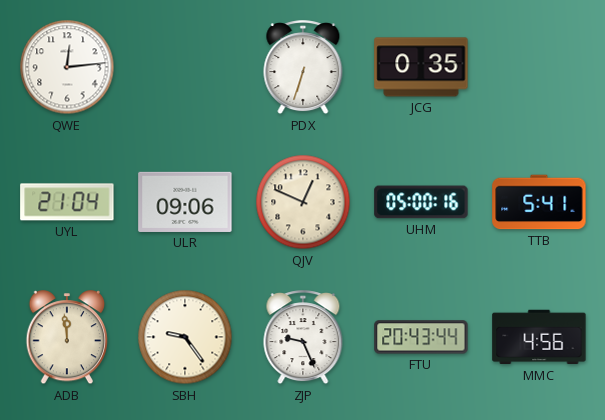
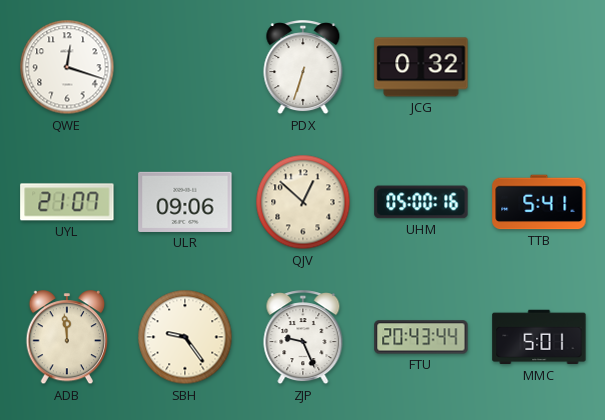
QWE: 12:14 -> 12:18
JCG: 0:35 -> 0:32
UYL: 21:04 -> 21:07
QJV: 12:49 -> 12:52
MMC: 4:56 -> 5:01
